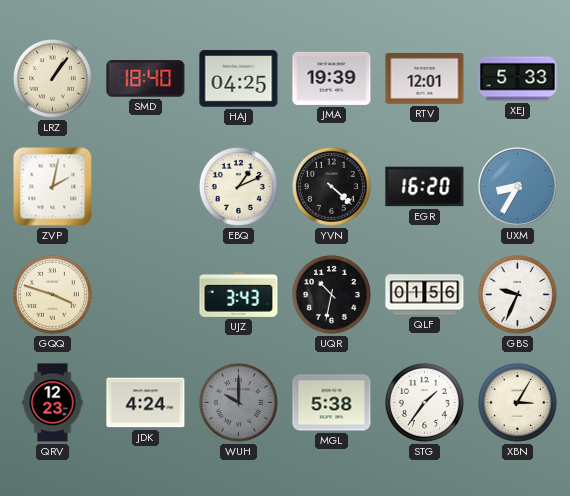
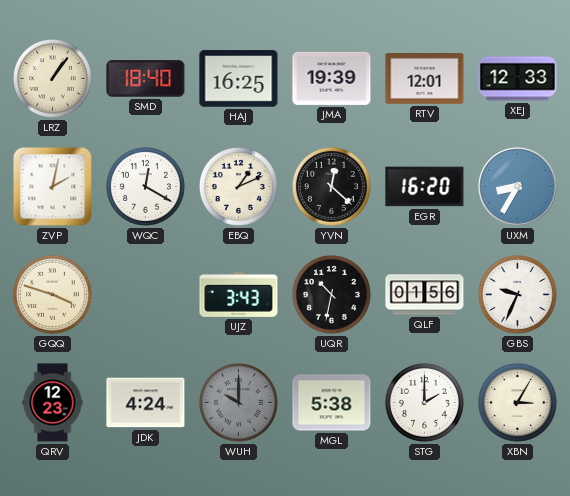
HAJ: 04:25 -> 16:25
XEJ: 5:33 -> 12:33
WQC: none -> 12:20
YVN: 4:22 -> 12:22
STG: 1:36 -> 2:00
